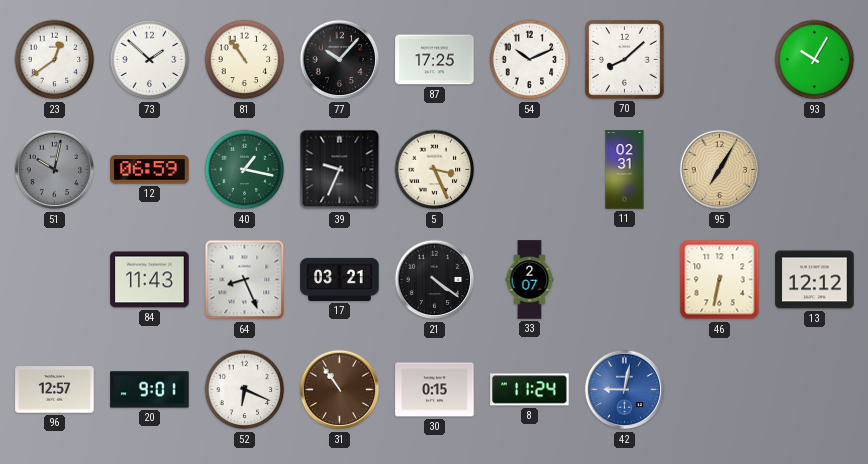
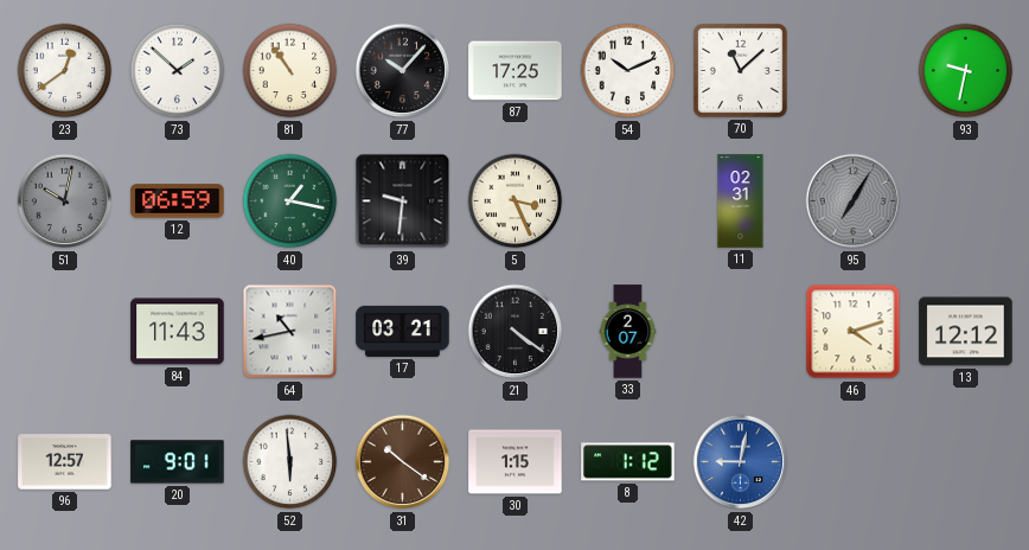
70: 8:08 -> 11:08
93: 10:05 -> 9:32
39: 9:34 -> 9:31
95 dial: champagne -> grey
64: 8:26 -> 10:43
46: 6:32 -> 4:12
52: 6:19 -> 5:59
31: 10:54 -> 10:21
30: 0:15 -> 1:15
8: 11:24 -> 1:12
